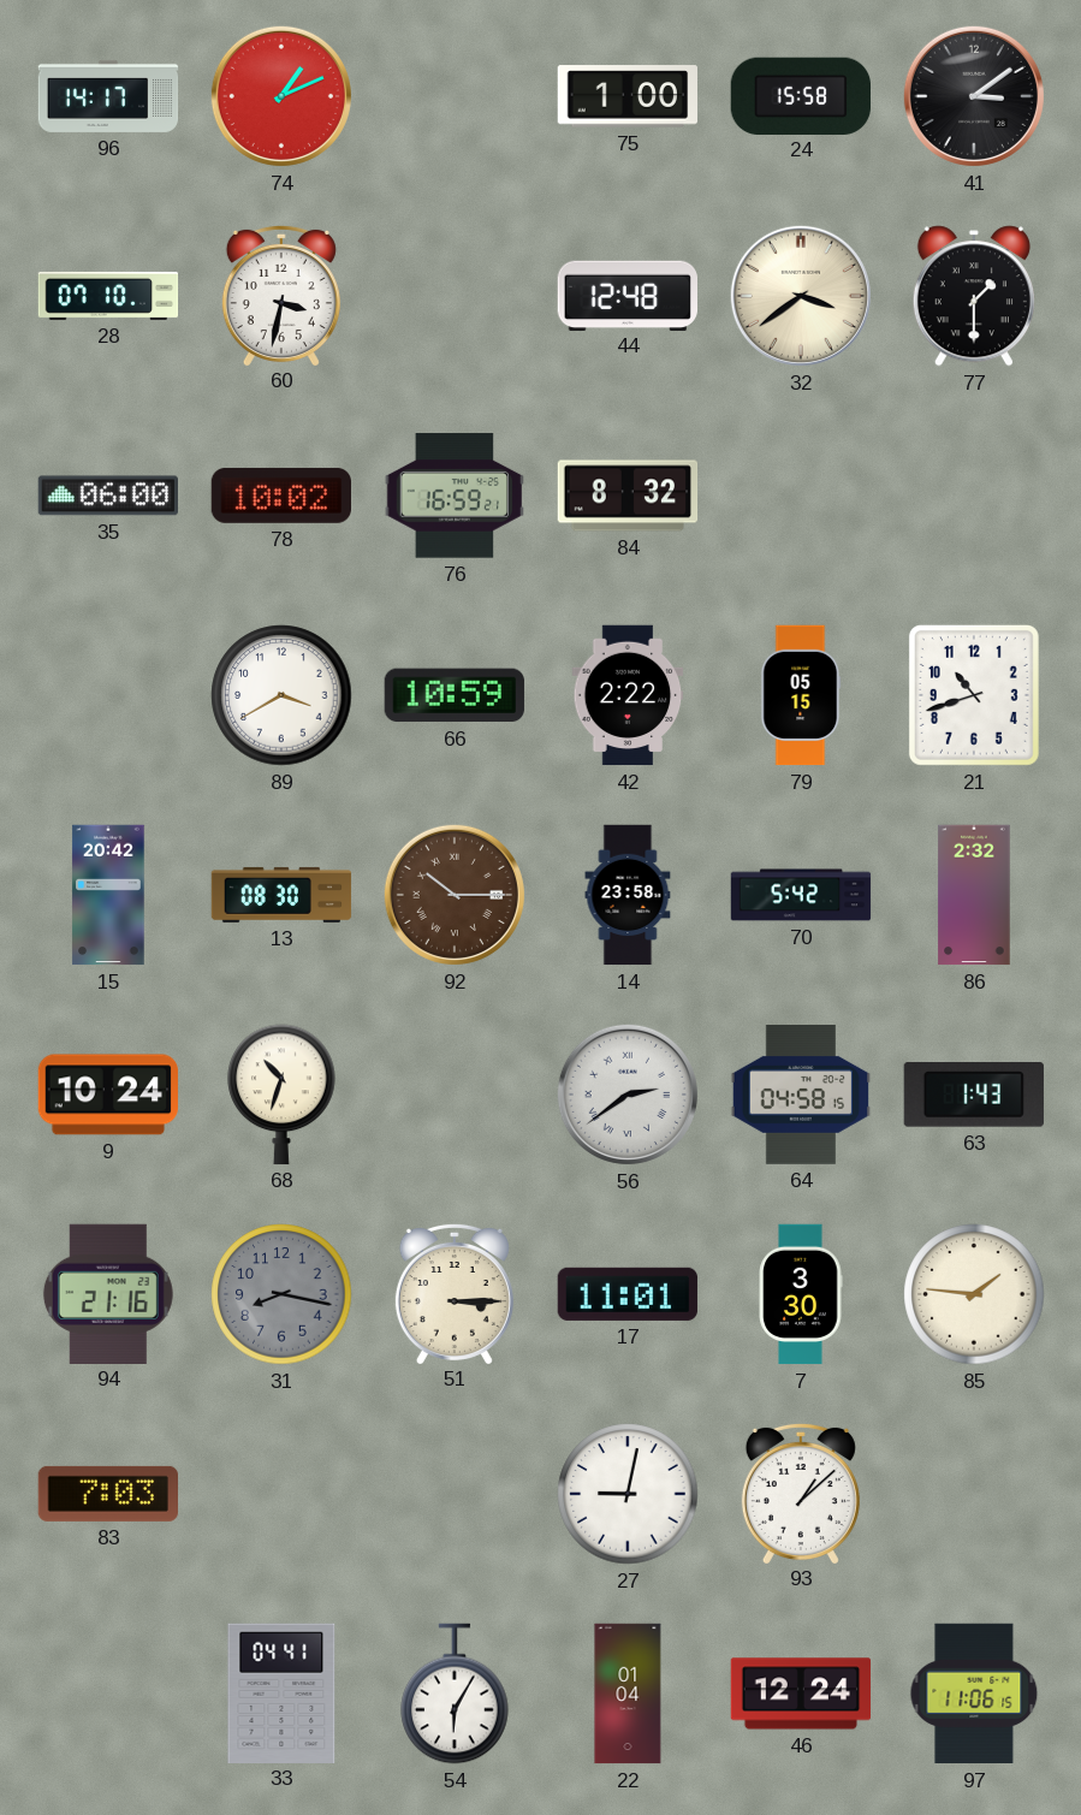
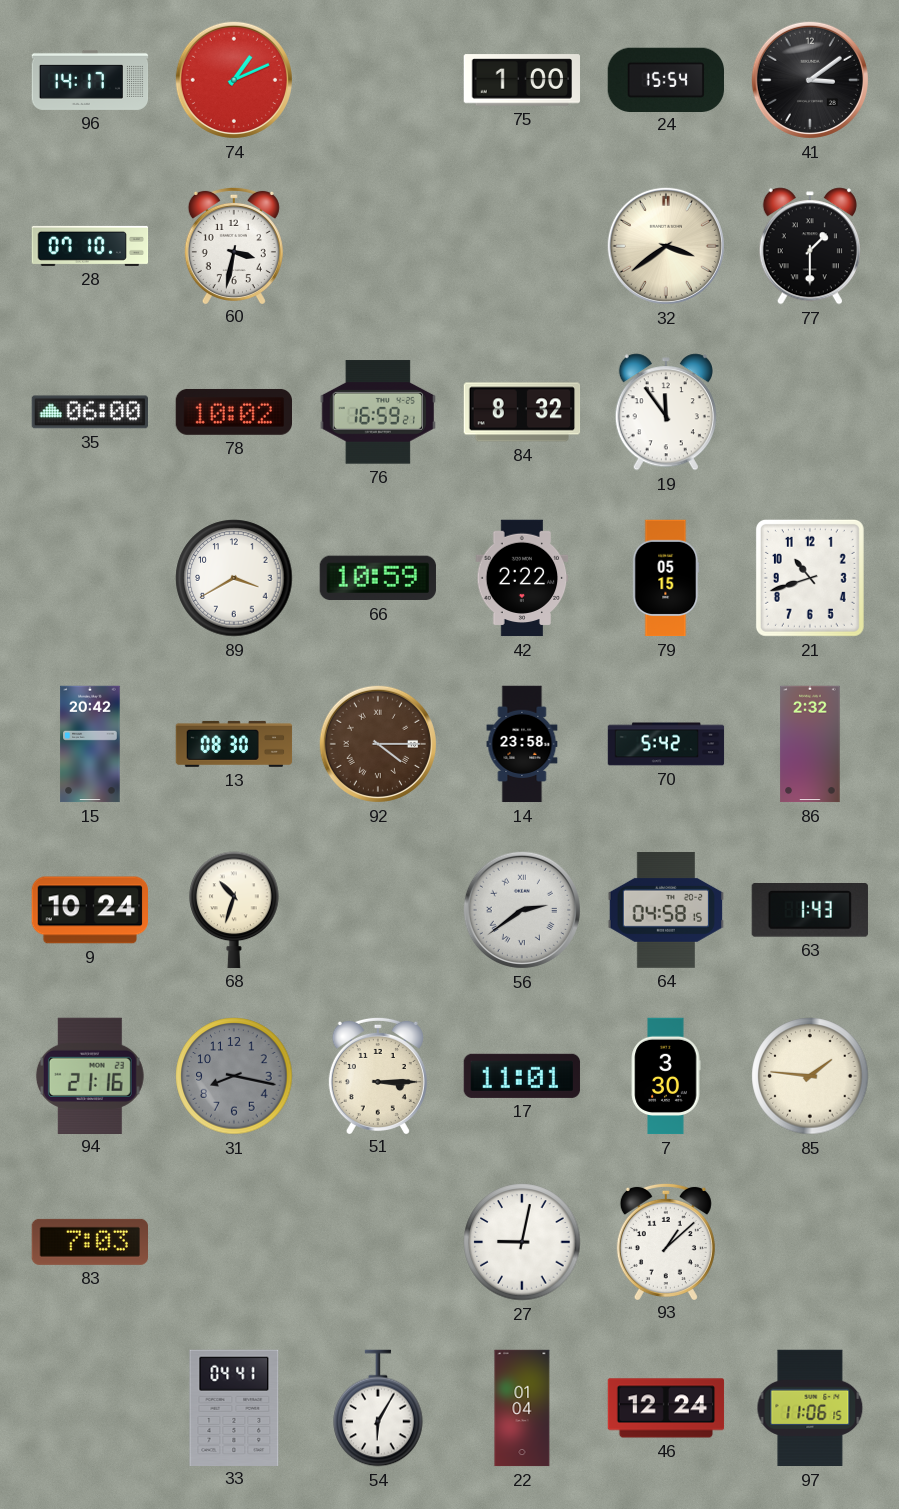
24: 15:58 -> 15:54
44: 12:48 -> none
19: none -> 11:54
92: 10:15 -> 4:15
